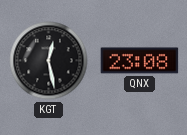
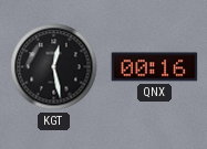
QNX: 23:08 -> 00:16
